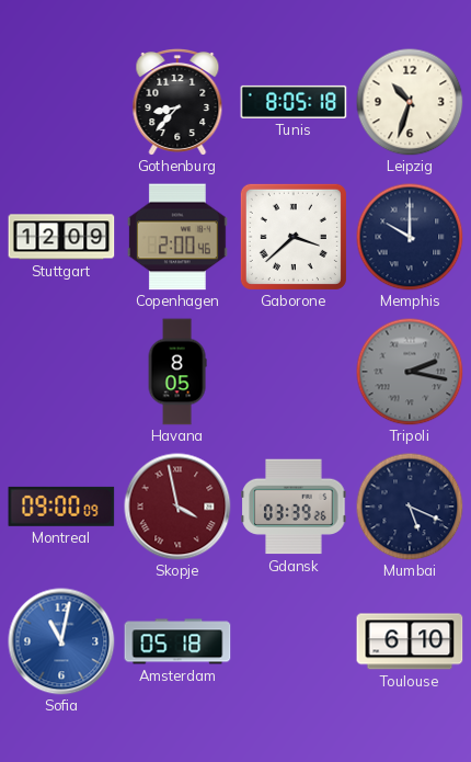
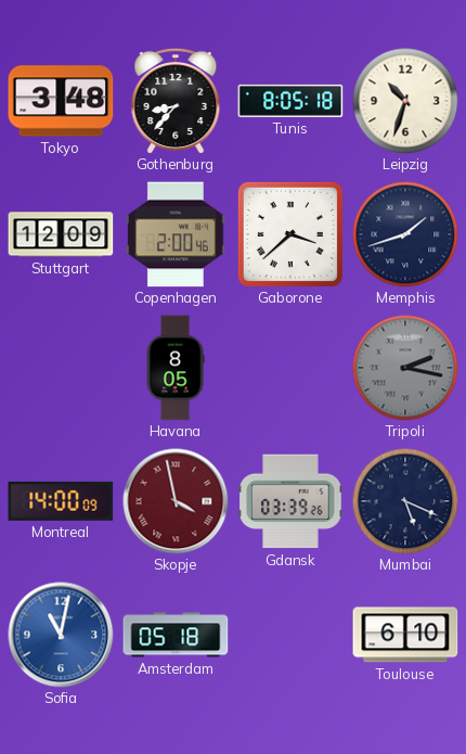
Tokyo: none -> 3:48
Memphis: 10:00 -> 1:42
Montreal: 09:00 -> 14:00
